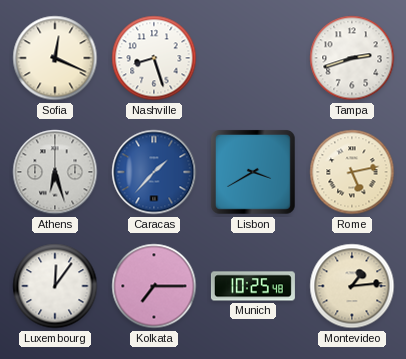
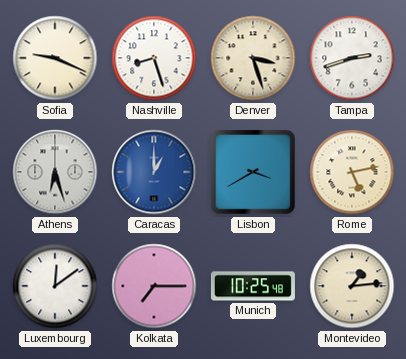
Sofia: 12:19 -> 9:19
Denver: none -> 3:27
Caracas: 1:37 -> 1:00
Luxembourg: 12:06 -> 12:09
